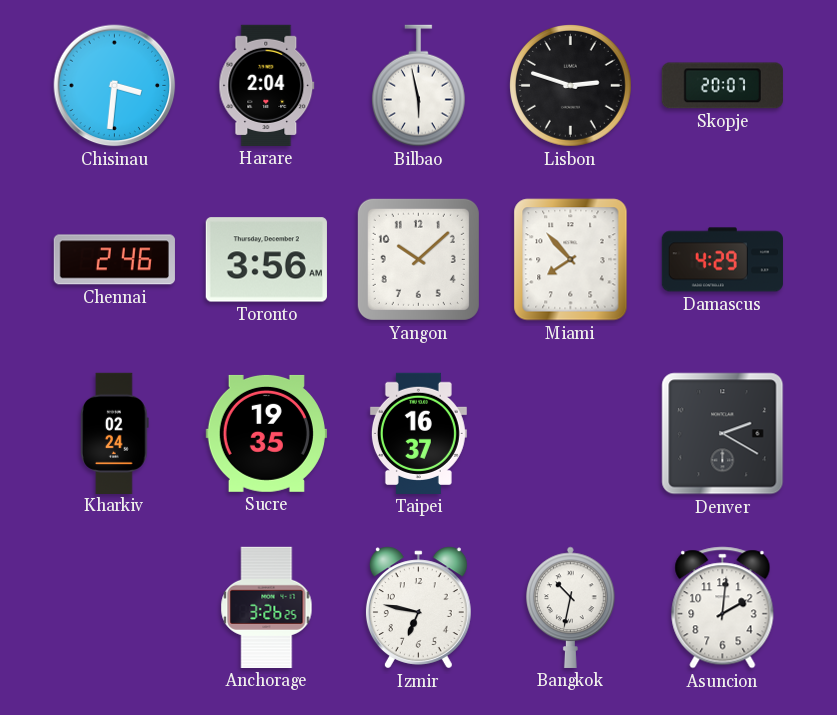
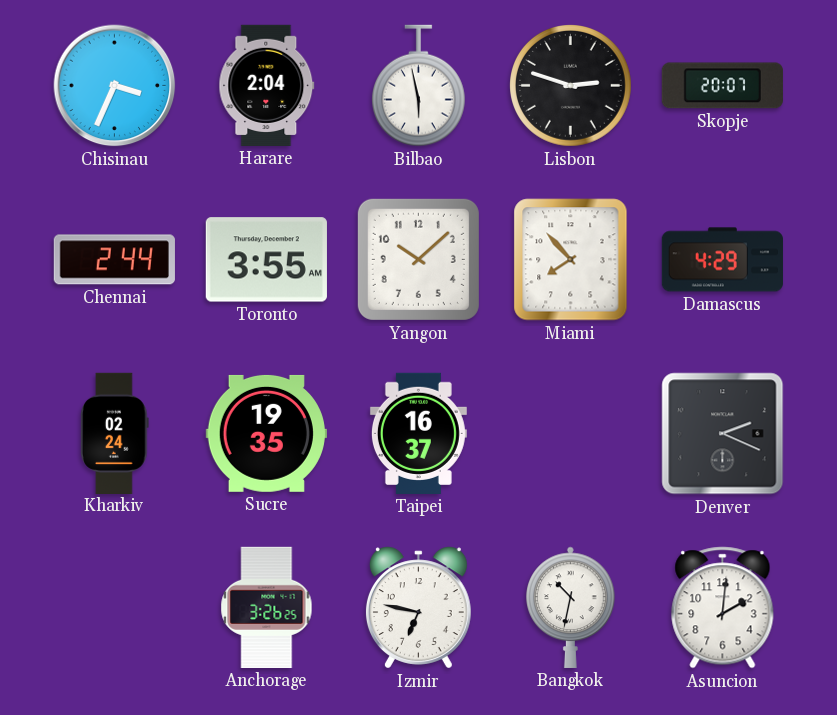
Chisinau: 3:31 -> 3:34
Chennai: 2:46 -> 2:44
Toronto: 3:56 -> 3:55
Denver: 2:20 -> 2:19
